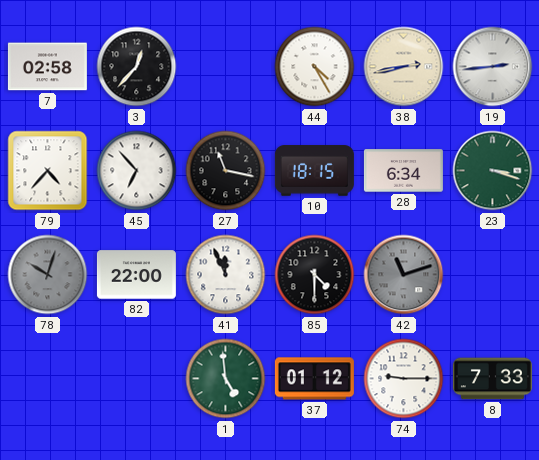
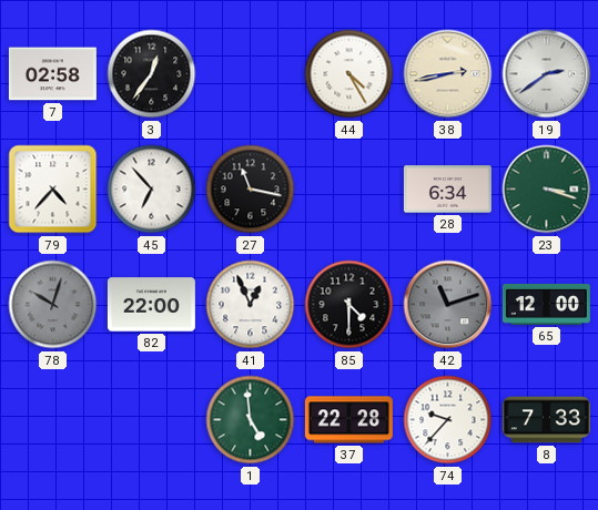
3: 12:37 -> 12:36
19: 2:44 -> 2:39
10: 18:15 -> none
41: 11:56 -> 12:56
65: none -> 12:00
37: 01:12 -> 22:28
74: 9:15 -> 9:37
